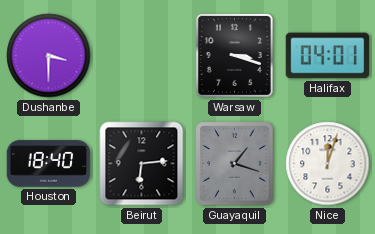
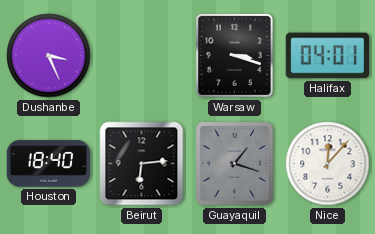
Dushanbe: 3:30 -> 3:26
Nice: 12:03 -> 12:07
